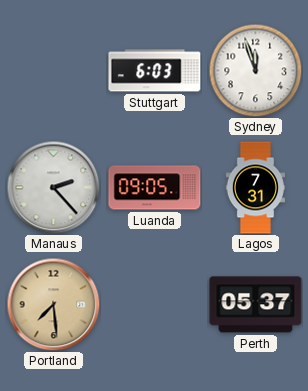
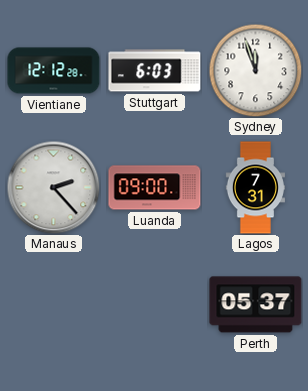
Vientiane: none -> 12:12
Luanda: 09:05 -> 09:00
Portland: 7:29 -> none
